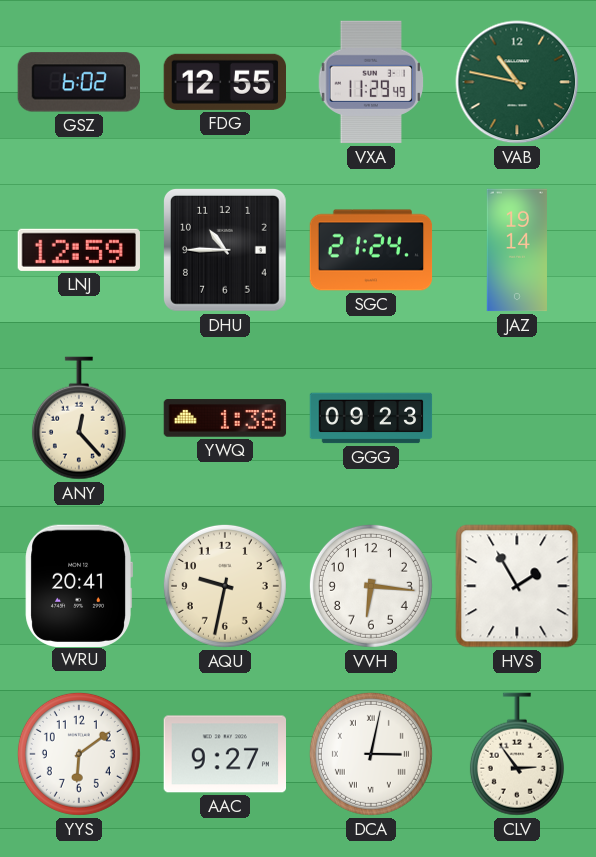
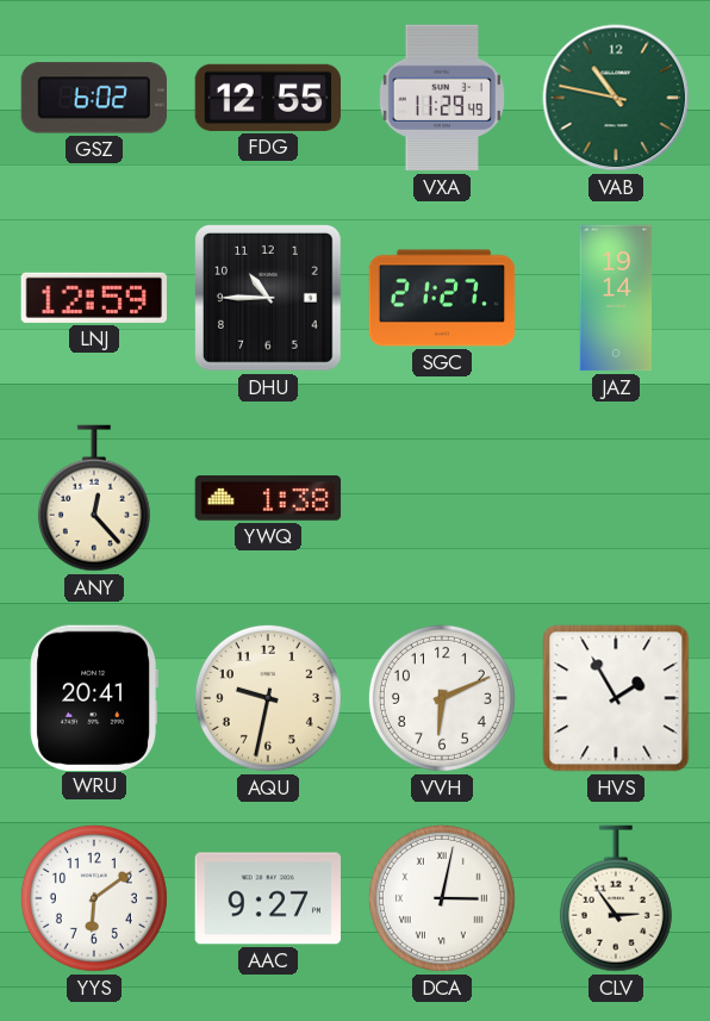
SGC: 21:24 -> 21:27
GGG: 09:23 -> none
VVH: 6:16 -> 6:11
